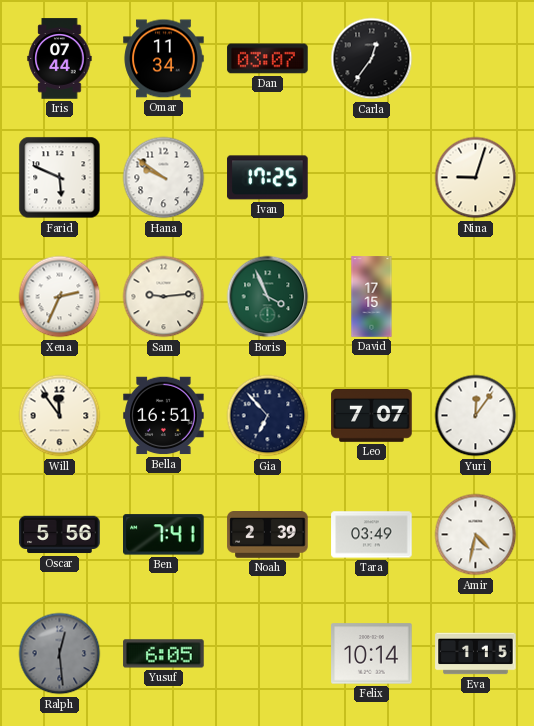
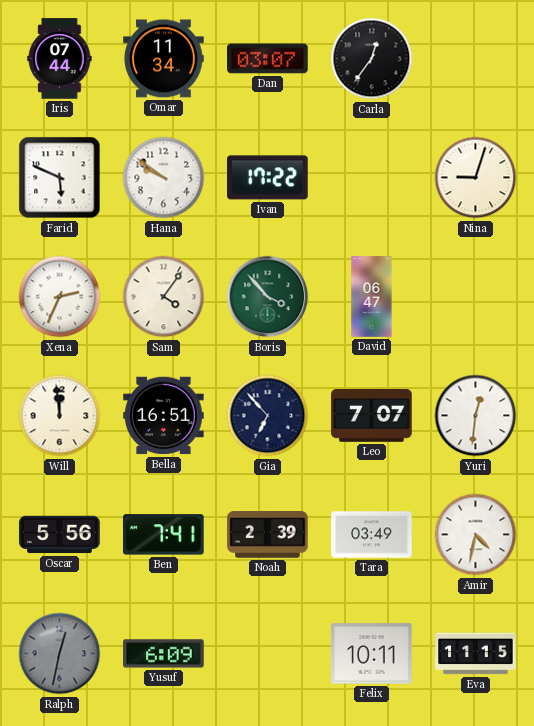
Ivan: 17:25 -> 17:22
Sam: 9:14 -> 4:06
Boris: 3:56 -> 3:53
David: 17:15 -> 06:47
Will: 11:54 -> 11:59
Yuri: 12:06 -> 12:31
Ralph: 12:29 -> 12:32
Yusuf: 6:05 -> 6:09
Felix: 10:14 -> 10:11
Eva: 1:15 -> 11:15
